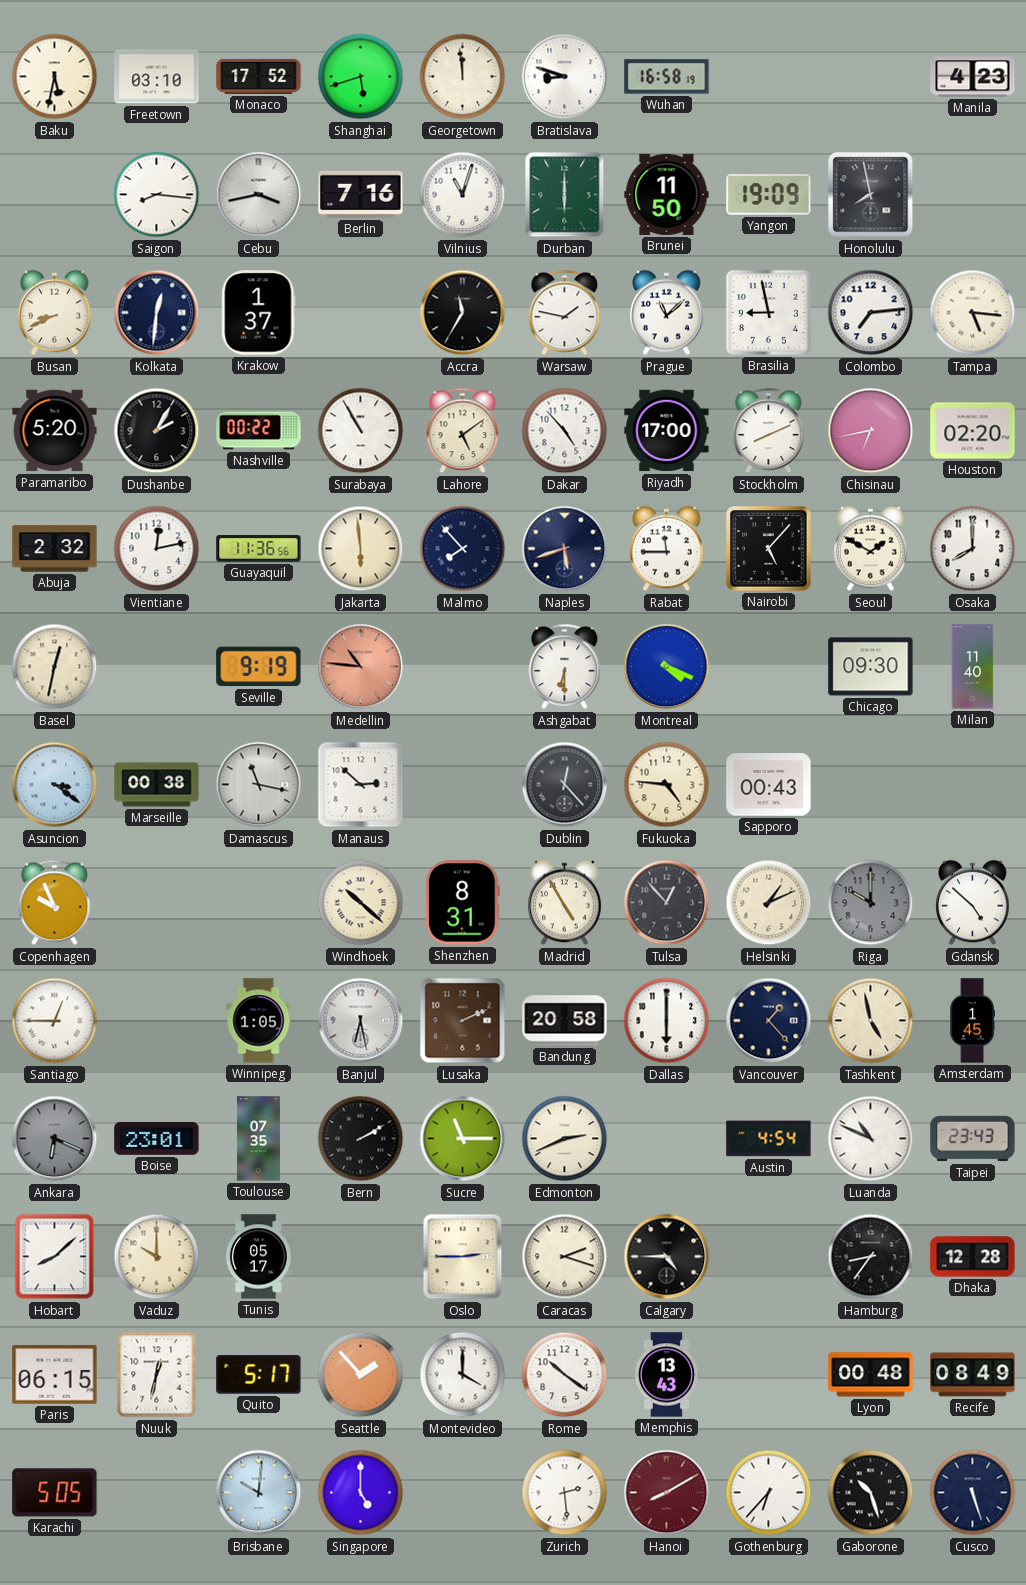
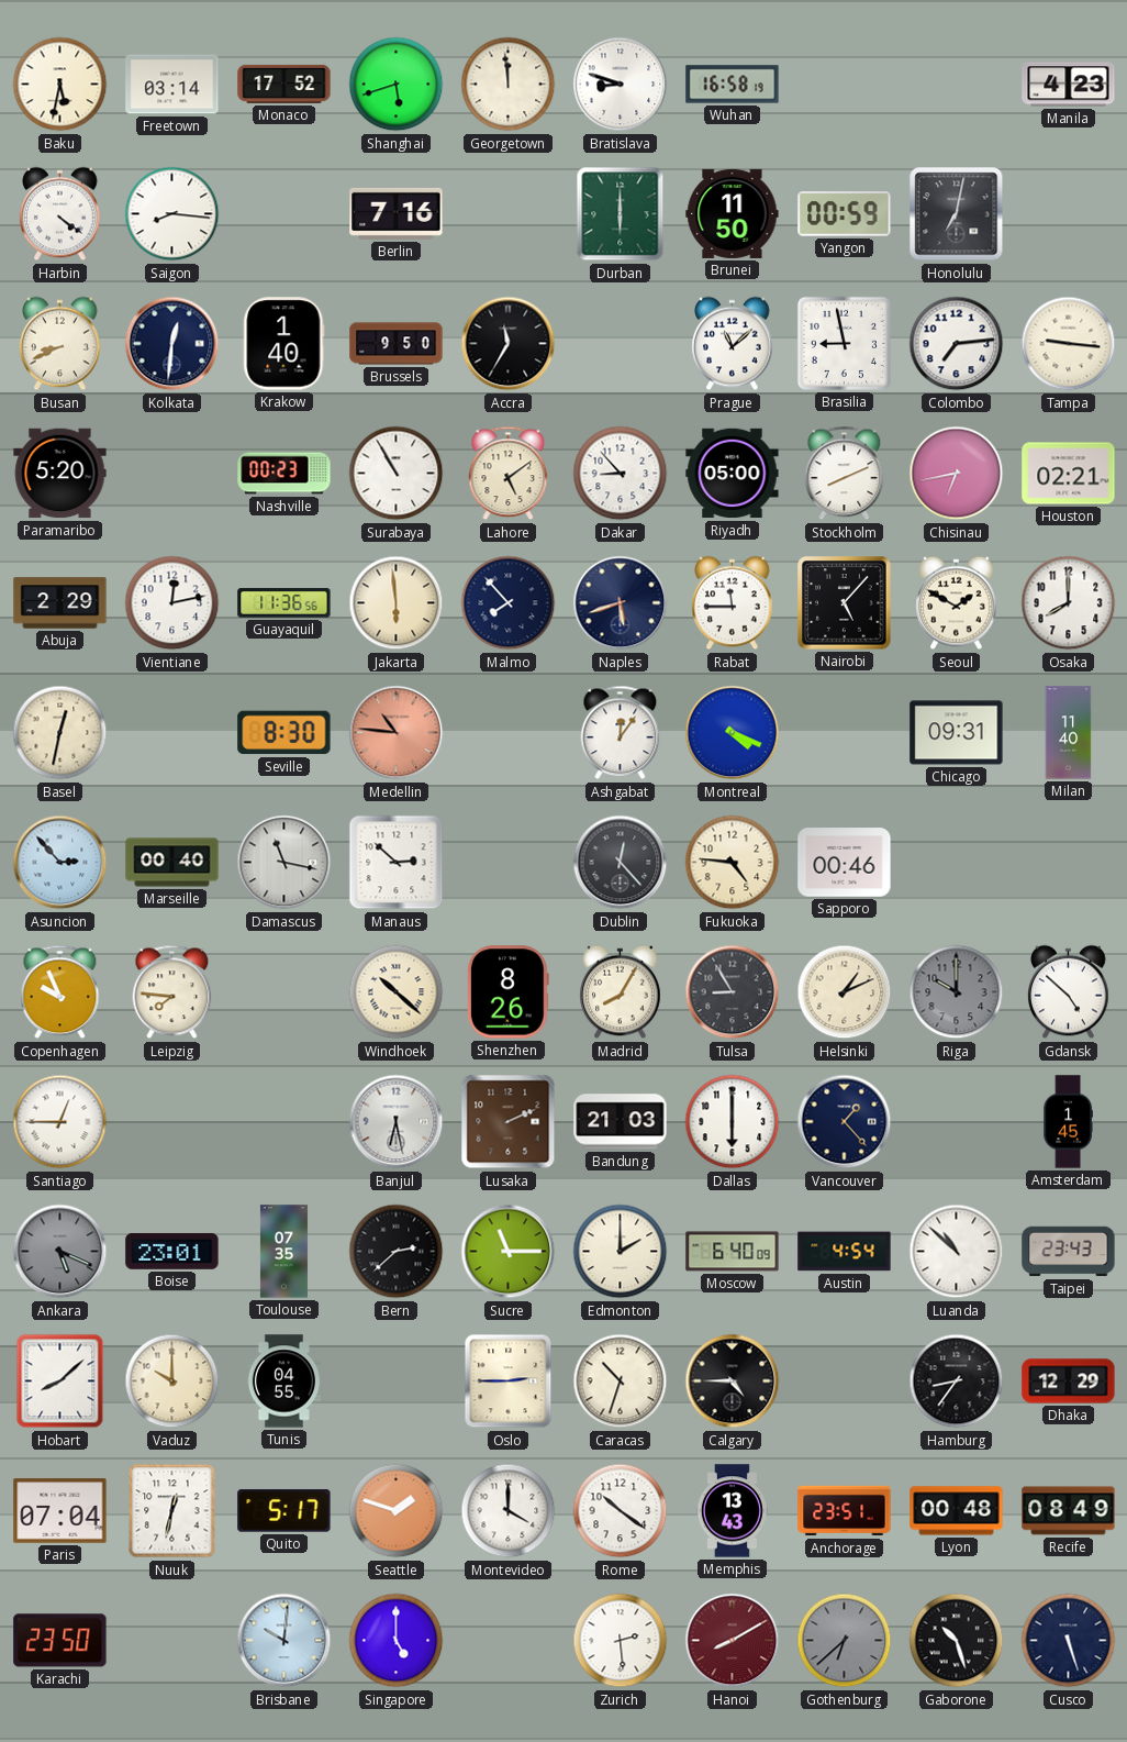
Freetown: 03:10 -> 03:14
Harbin: none -> 4:21
Cebu: 3:43 -> none
Vilnius: 11:03 -> none
Yangon: 19:09 -> 00:59
Honolulu: 7:58 -> 7:02
Krakow: 1:37 -> 1:40
Brussels: none -> 9:50
Warsaw: 1:47 -> none
Tampa: 5:16 -> 9:16
Dushanbe: 2:05 -> none
Nashville: 00:22 -> 00:23
Dakar: 4:53 -> 8:53
Riyadh: 17:00 -> 05:00
Houston: 02:20 -> 02:21
Abuja: 2:32 -> 2:29
Seville: 9:19 -> 8:30
Ashgabat: 6:30 -> 12:06
Chicago: 09:30 -> 09:31
Asuncion: 3:21 -> 2:53
Marseille: 00:38 -> 00:40
Sapporo: 00:43 -> 00:46
Leipzig: none -> 7:46
Shenzhen: 8:31 -> 8:26
Madrid: 4:55 -> 8:05
Tulsa: 12:53 -> 8:55
Winnipeg: 1:05 -> none
Bandung: 20:58 -> 21:03
Tashkent: 4:58 -> none
Ankara: 6:19 -> 5:19
Bern: 2:10 -> 2:38
Edmonton: 2:41 -> 2:00
Moscow: none -> 6:40
Luanda: 10:49 -> 10:52
Tunis: 05:17 -> 04:55
Caracas: 2:18 -> 10:33
Dhaka: 12:28 -> 12:29
Paris: 06:15 -> 07:04
Seattle: 1:53 -> 1:48
Anchorage: none -> 23:51
Karachi: 5:05 -> 23:50
Gothenburg: 6:37 -> 6:38
Gothenburg dial: white -> grey
